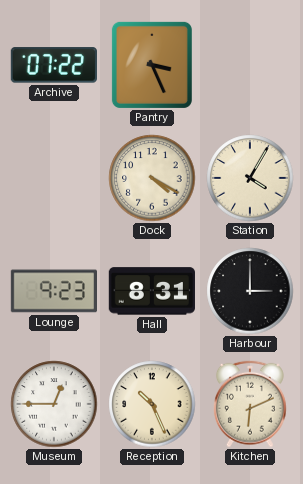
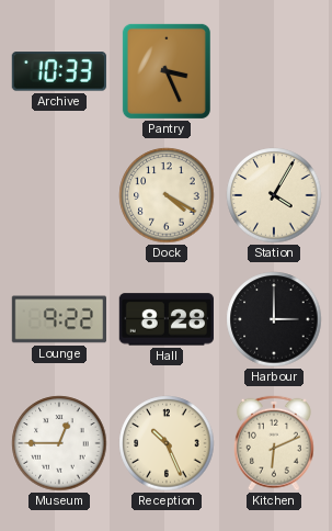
Archive: 07:22 -> 10:33
Lounge: 9:23 -> 9:22
Hall: 8:31 -> 8:28
